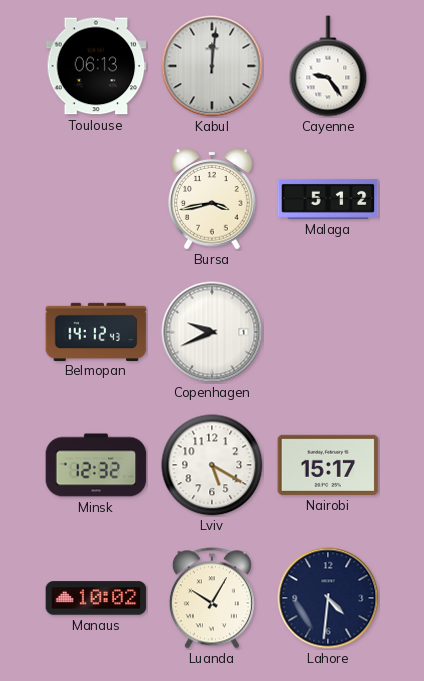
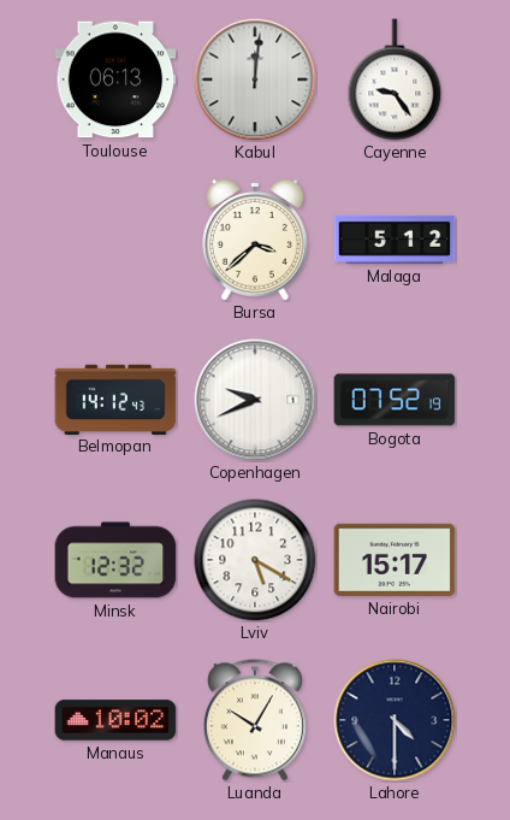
Bursa: 3:43 -> 3:38
Bogota: none -> 07:52
Lahore: 4:31 -> 4:30
